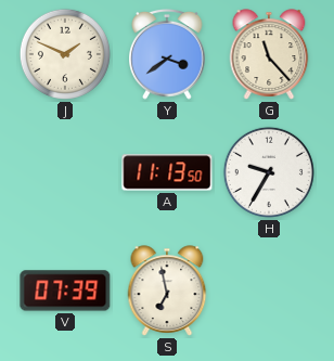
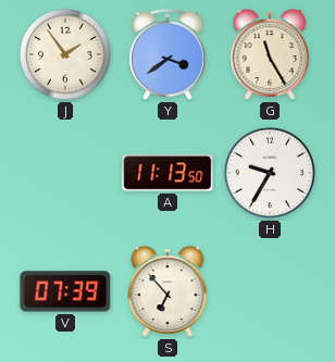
J: 1:49 -> 1:54
G: 11:23 -> 11:25
S: 6:58 -> 6:53
